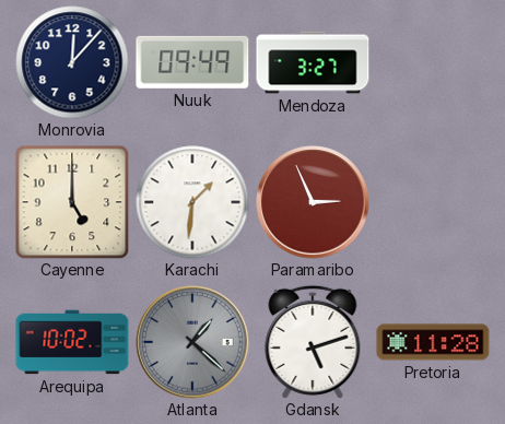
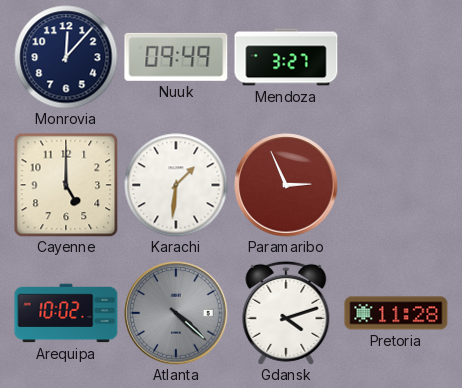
Atlanta: 1:22 -> 4:22
Gdansk: 5:12 -> 4:12
